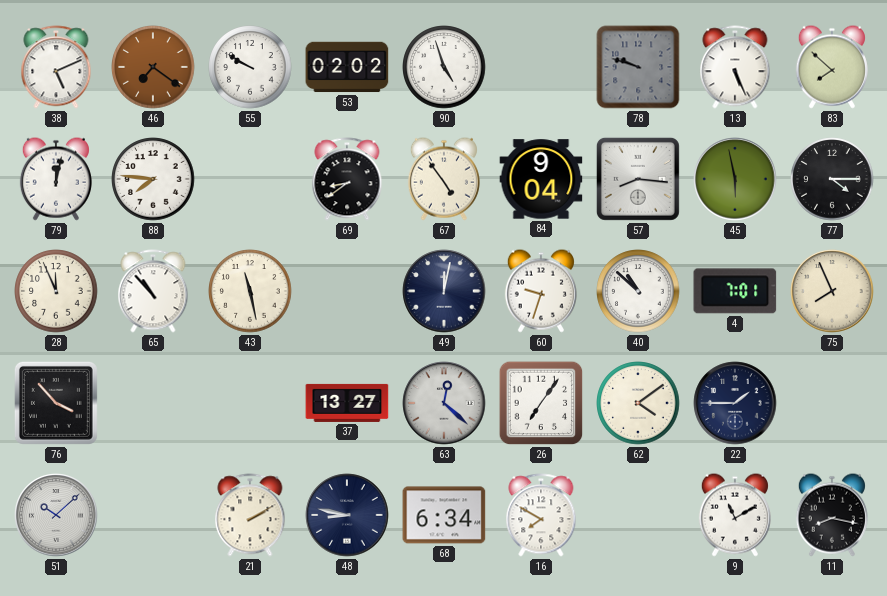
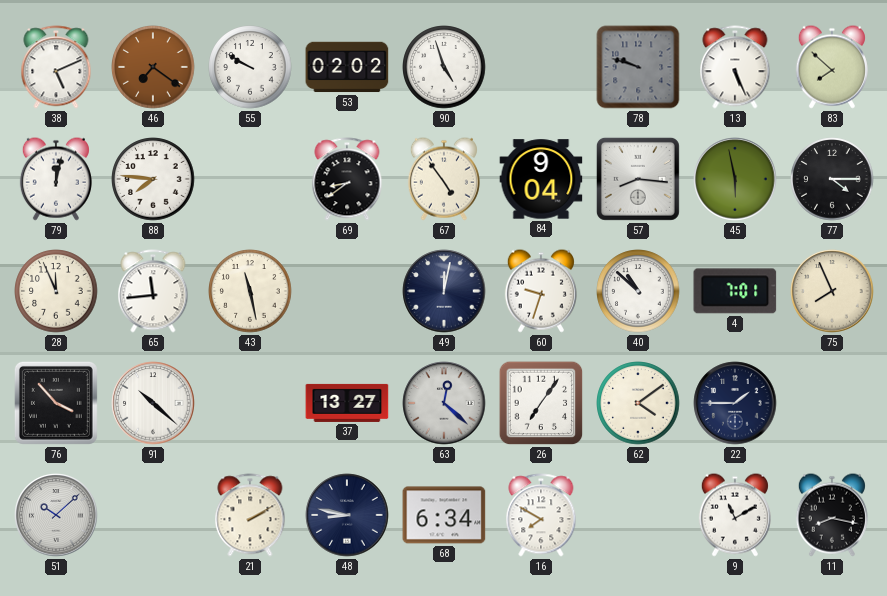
65: 10:53 -> 11:44
91: none -> 10:22
